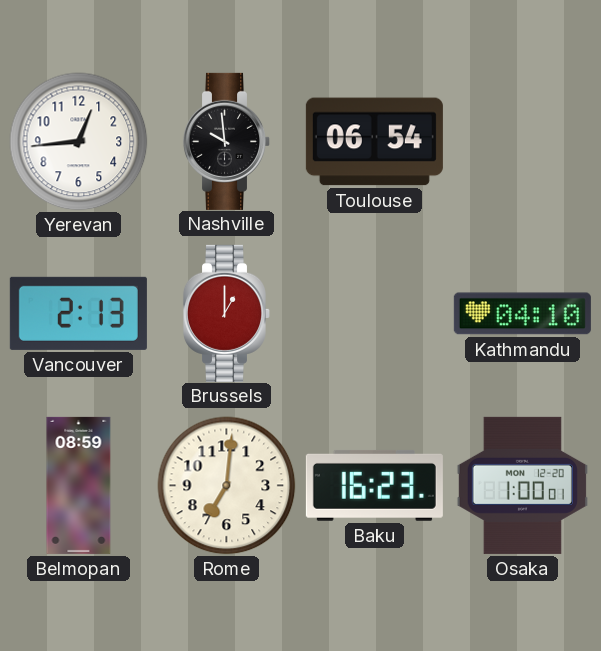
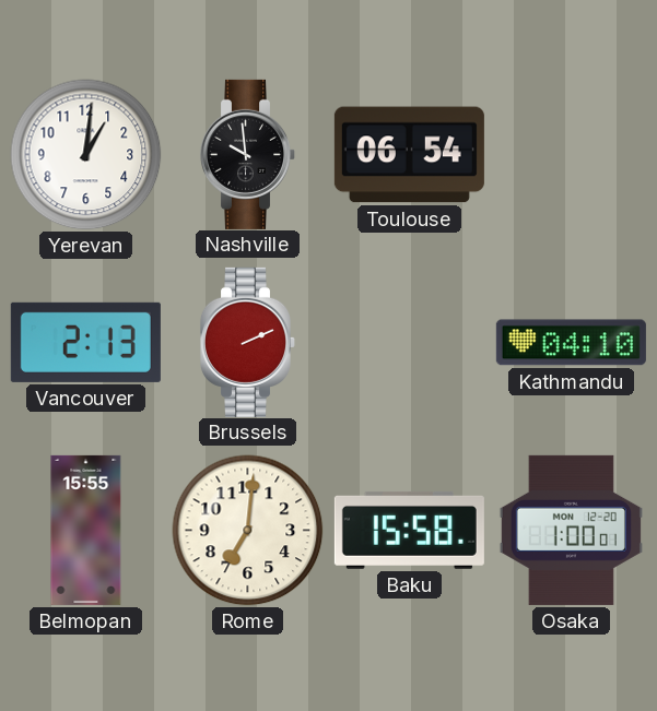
Yerevan: 12:44 -> 1:01
Brussels: 1:00 -> 2:11
Belmopan: 08:59 -> 15:55
Baku: 16:23 -> 15:58
